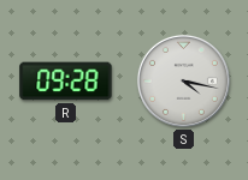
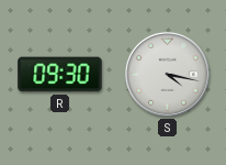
R: 09:28 -> 09:30
